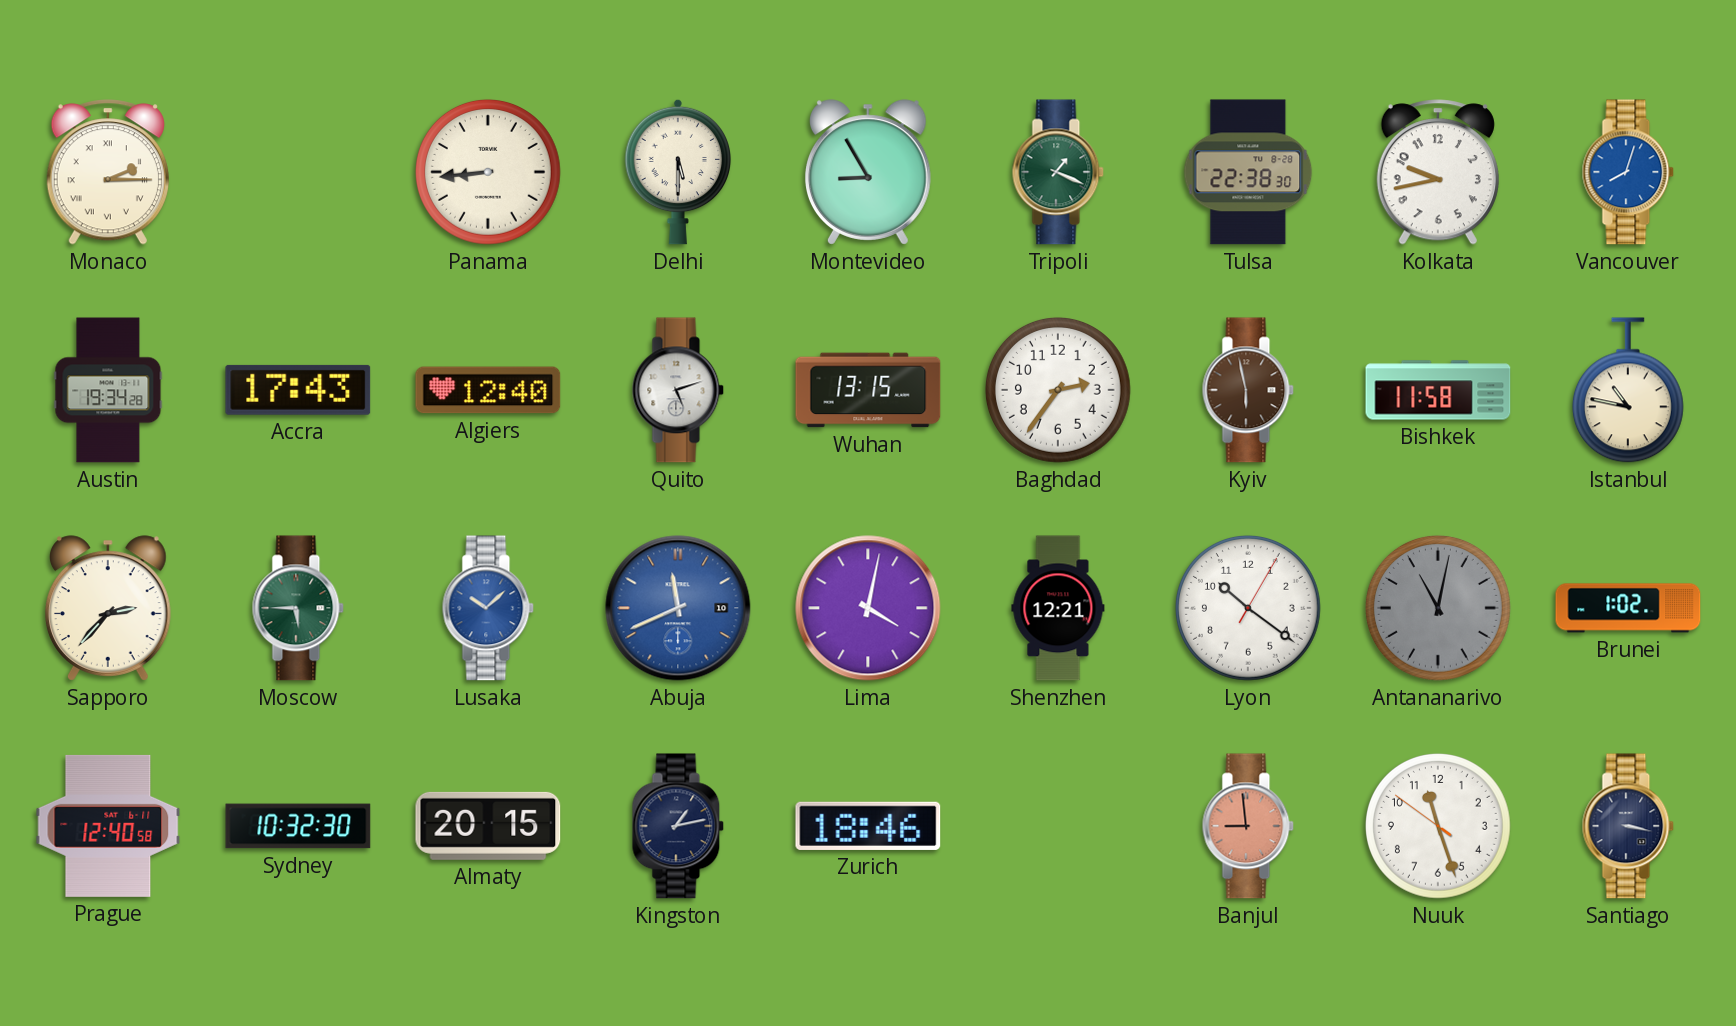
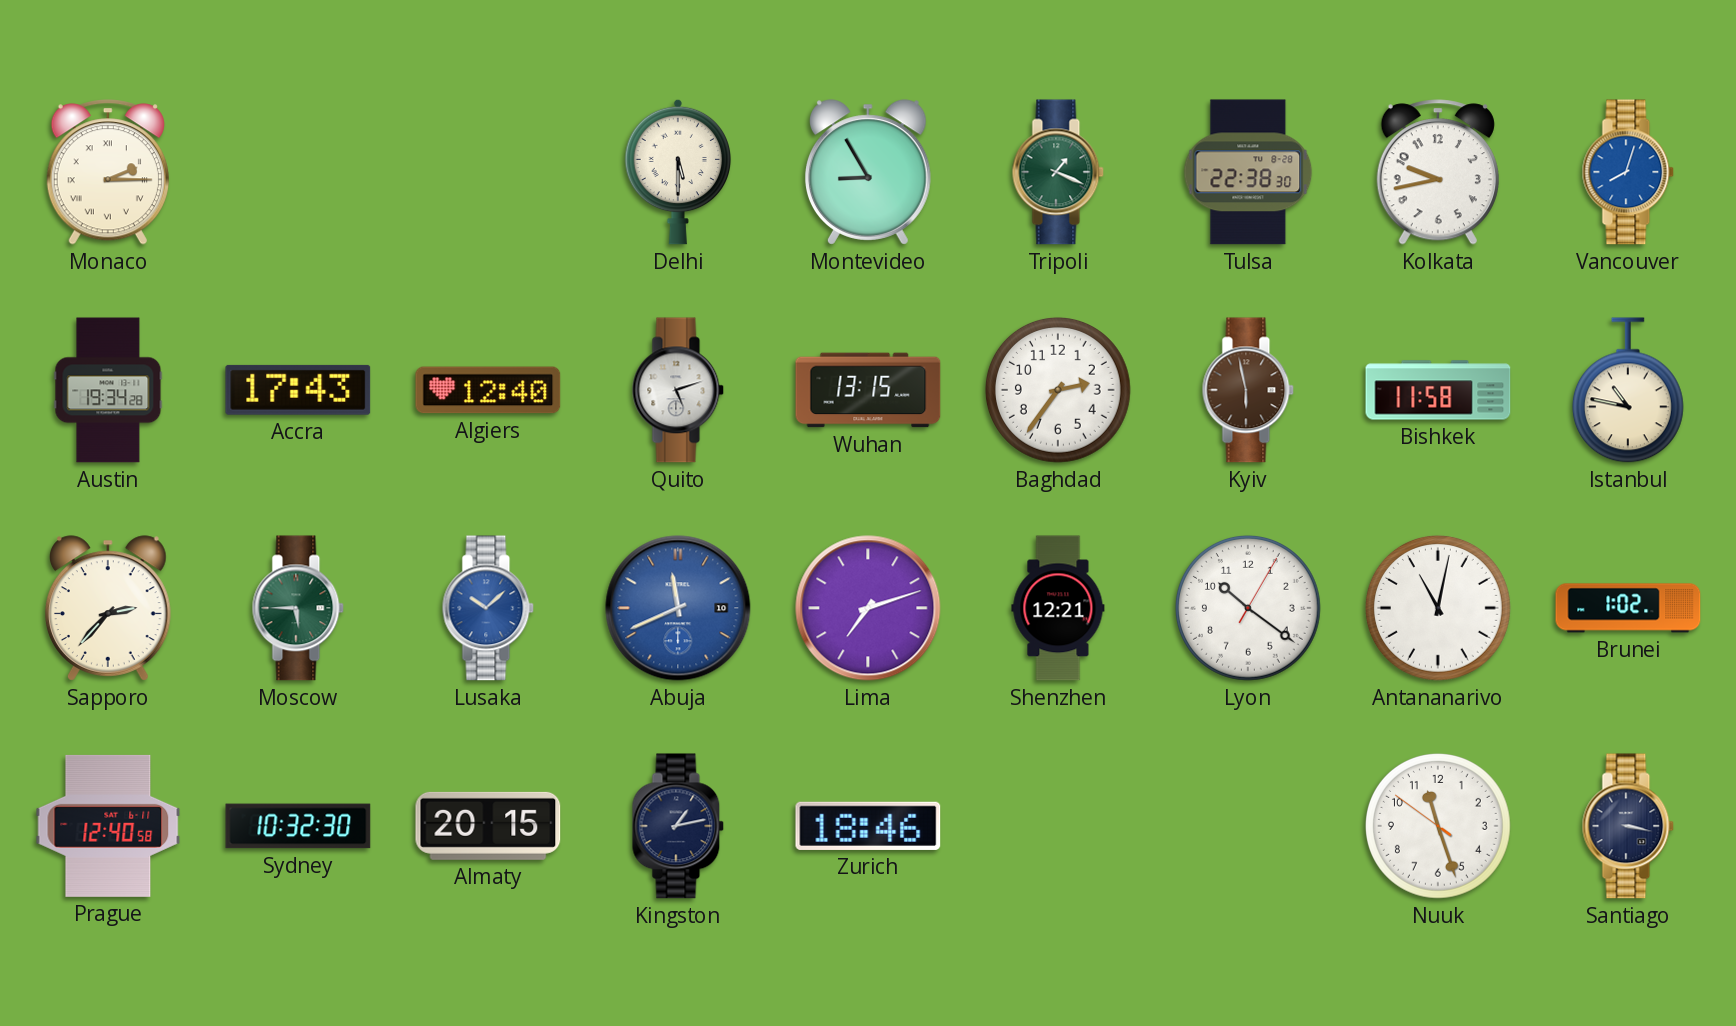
Panama: 8:44 -> none
Lima: 4:02 -> 7:12
Antananarivo dial: grey -> white
Banjul: 8:59 -> none
